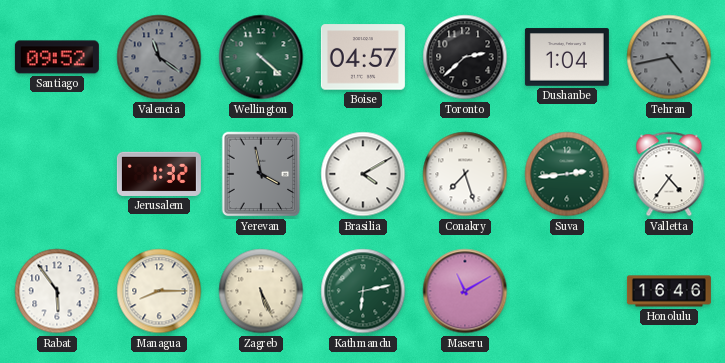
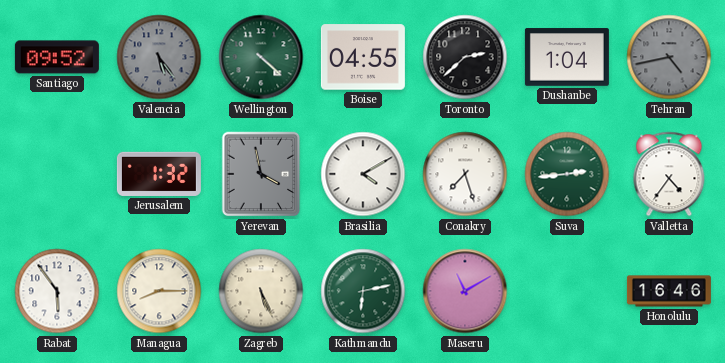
Valencia: 11:21 -> 5:24
Boise: 04:57 -> 04:55
